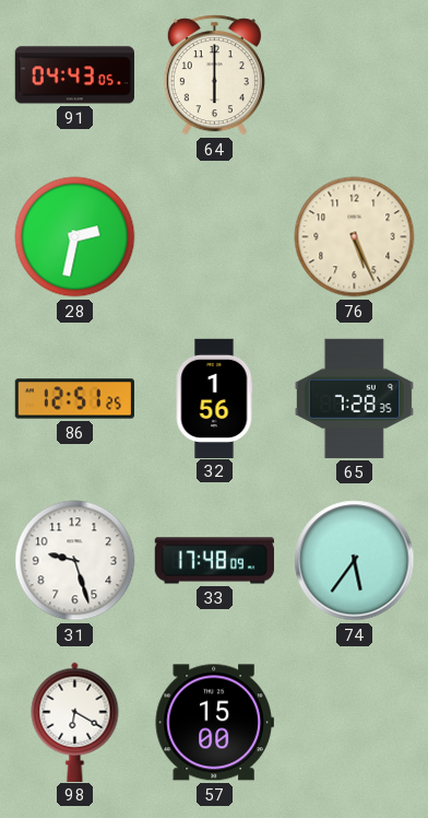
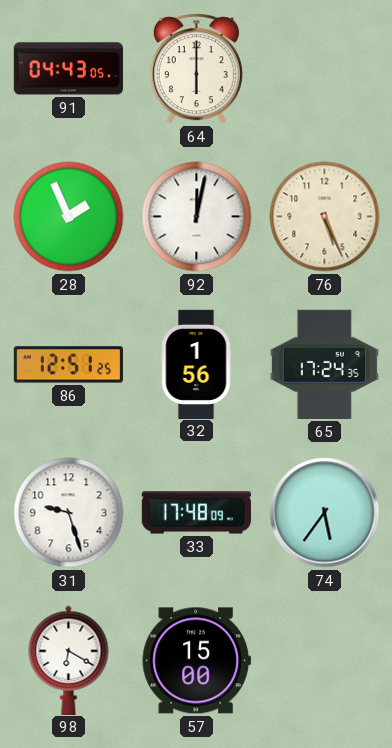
28: 2:32 -> 1:56
92: none -> 12:02
65: 7:28 -> 17:24
